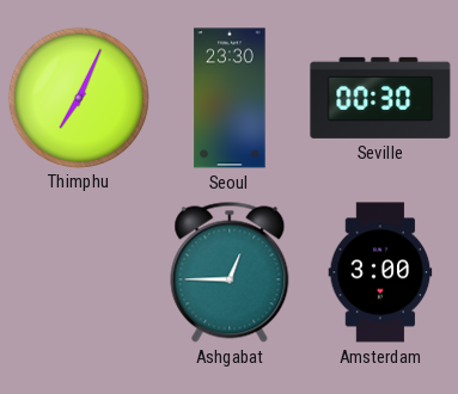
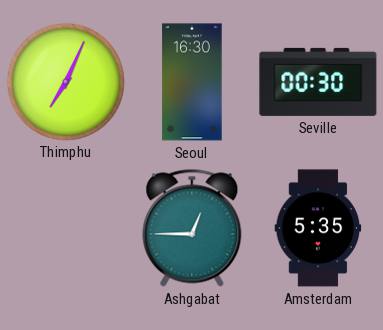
Seoul: 23:30 -> 16:30
Amsterdam: 3:00 -> 5:35
